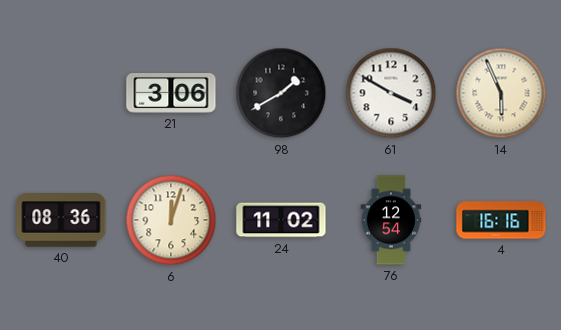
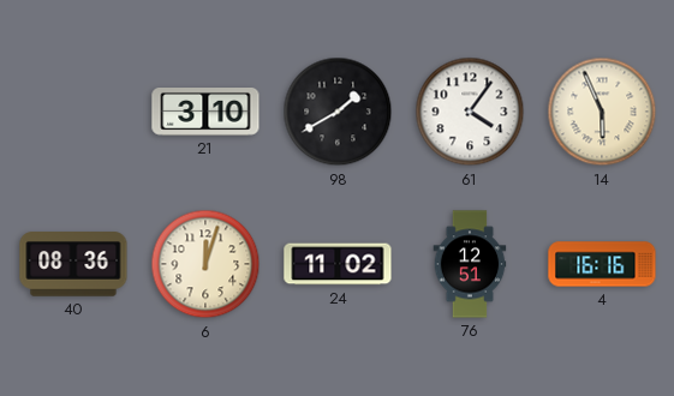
21: 3:06 -> 3:10
61: 3:50 -> 4:06
76: 12:54 -> 12:51
